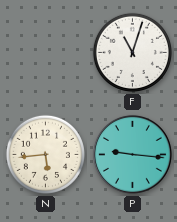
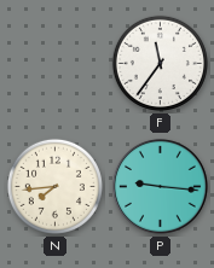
F: 11:03 -> 11:36
N: 5:44 -> 7:44
